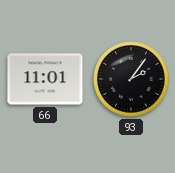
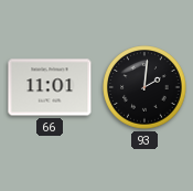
93: 2:06 -> 2:01
